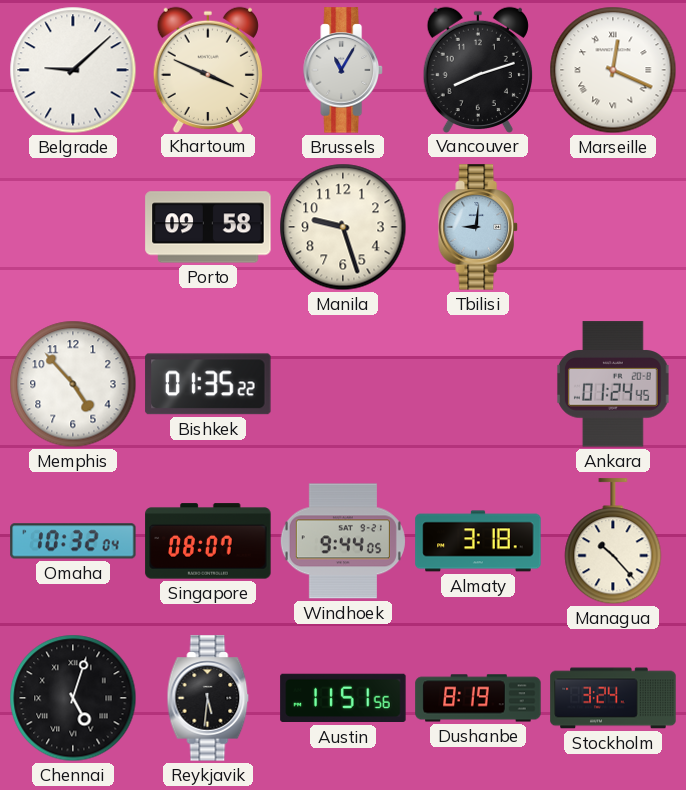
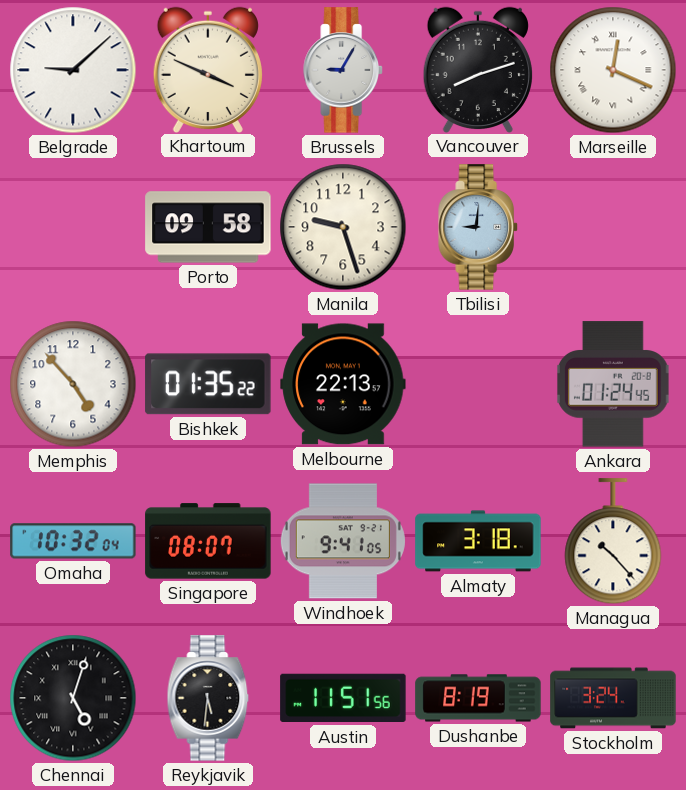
Brussels: 11:05 -> 9:05
Melbourne: none -> 22:13
Windhoek: 9:44 -> 9:41
